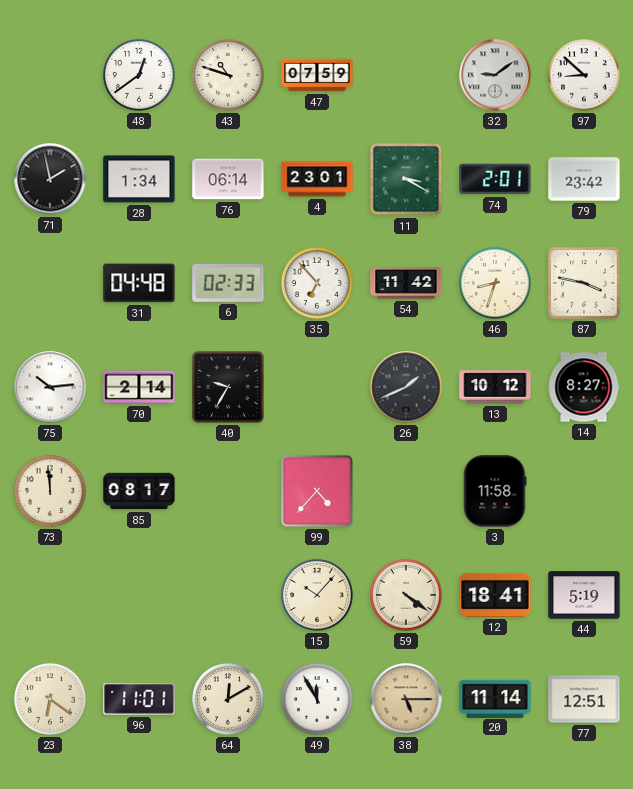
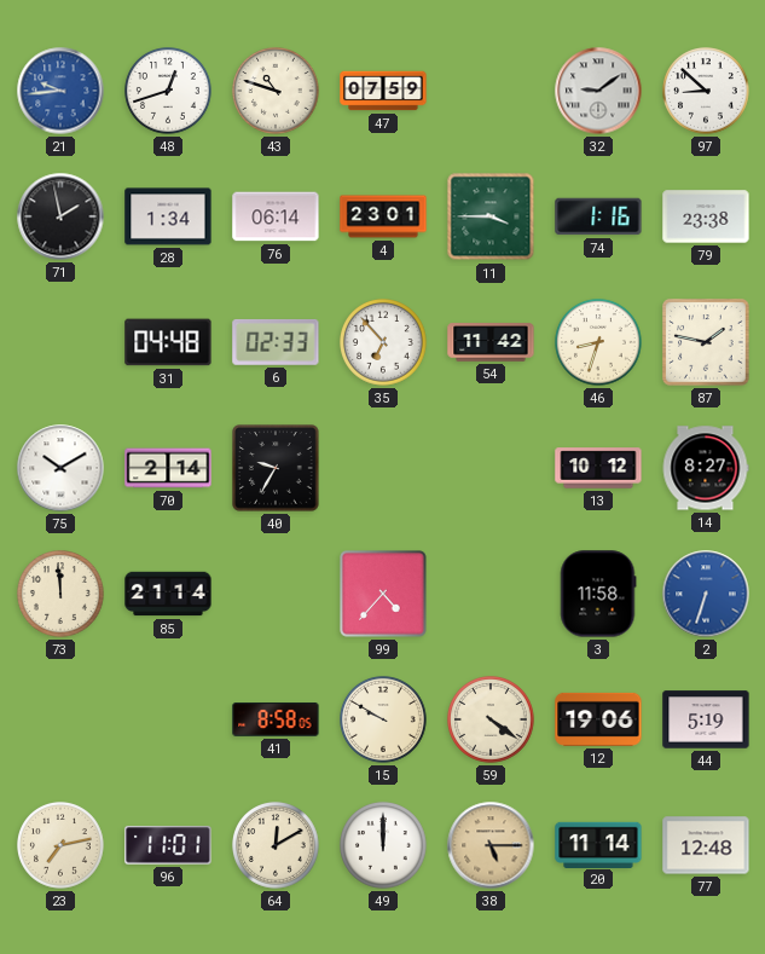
21: none -> 9:44
48: 12:39 -> 12:42
11: 3:20 -> 3:45
74: 2:01 -> 1:16
79: 23:42 -> 23:38
87: 3:47 -> 1:47
75: 10:14 -> 10:10
26: 1:41 -> none
85: 08:17 -> 21:14
2: none -> 6:33
41: none -> 8:58
15: 10:07 -> 9:50
12: 18:41 -> 19:06
23: 6:21 -> 7:13
49: 11:55 -> 12:00
77: 12:51 -> 12:48
